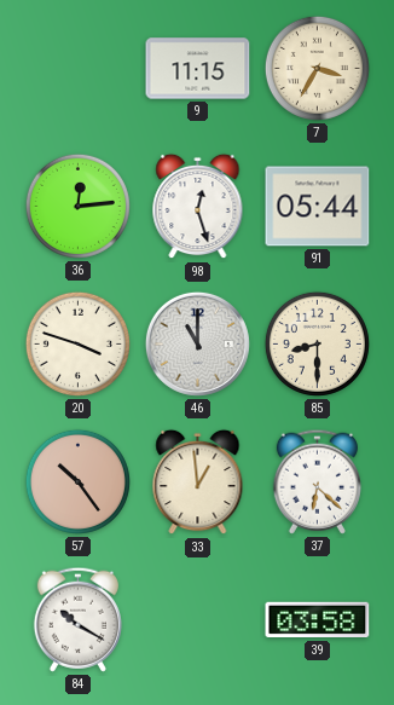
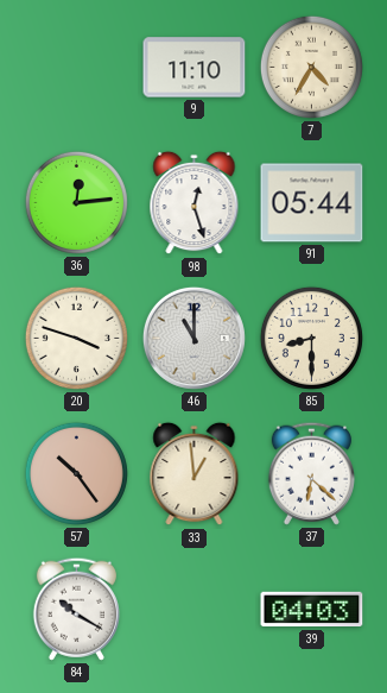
9: 11:15 -> 11:10
7: 3:35 -> 4:35
39: 03:58 -> 04:03
